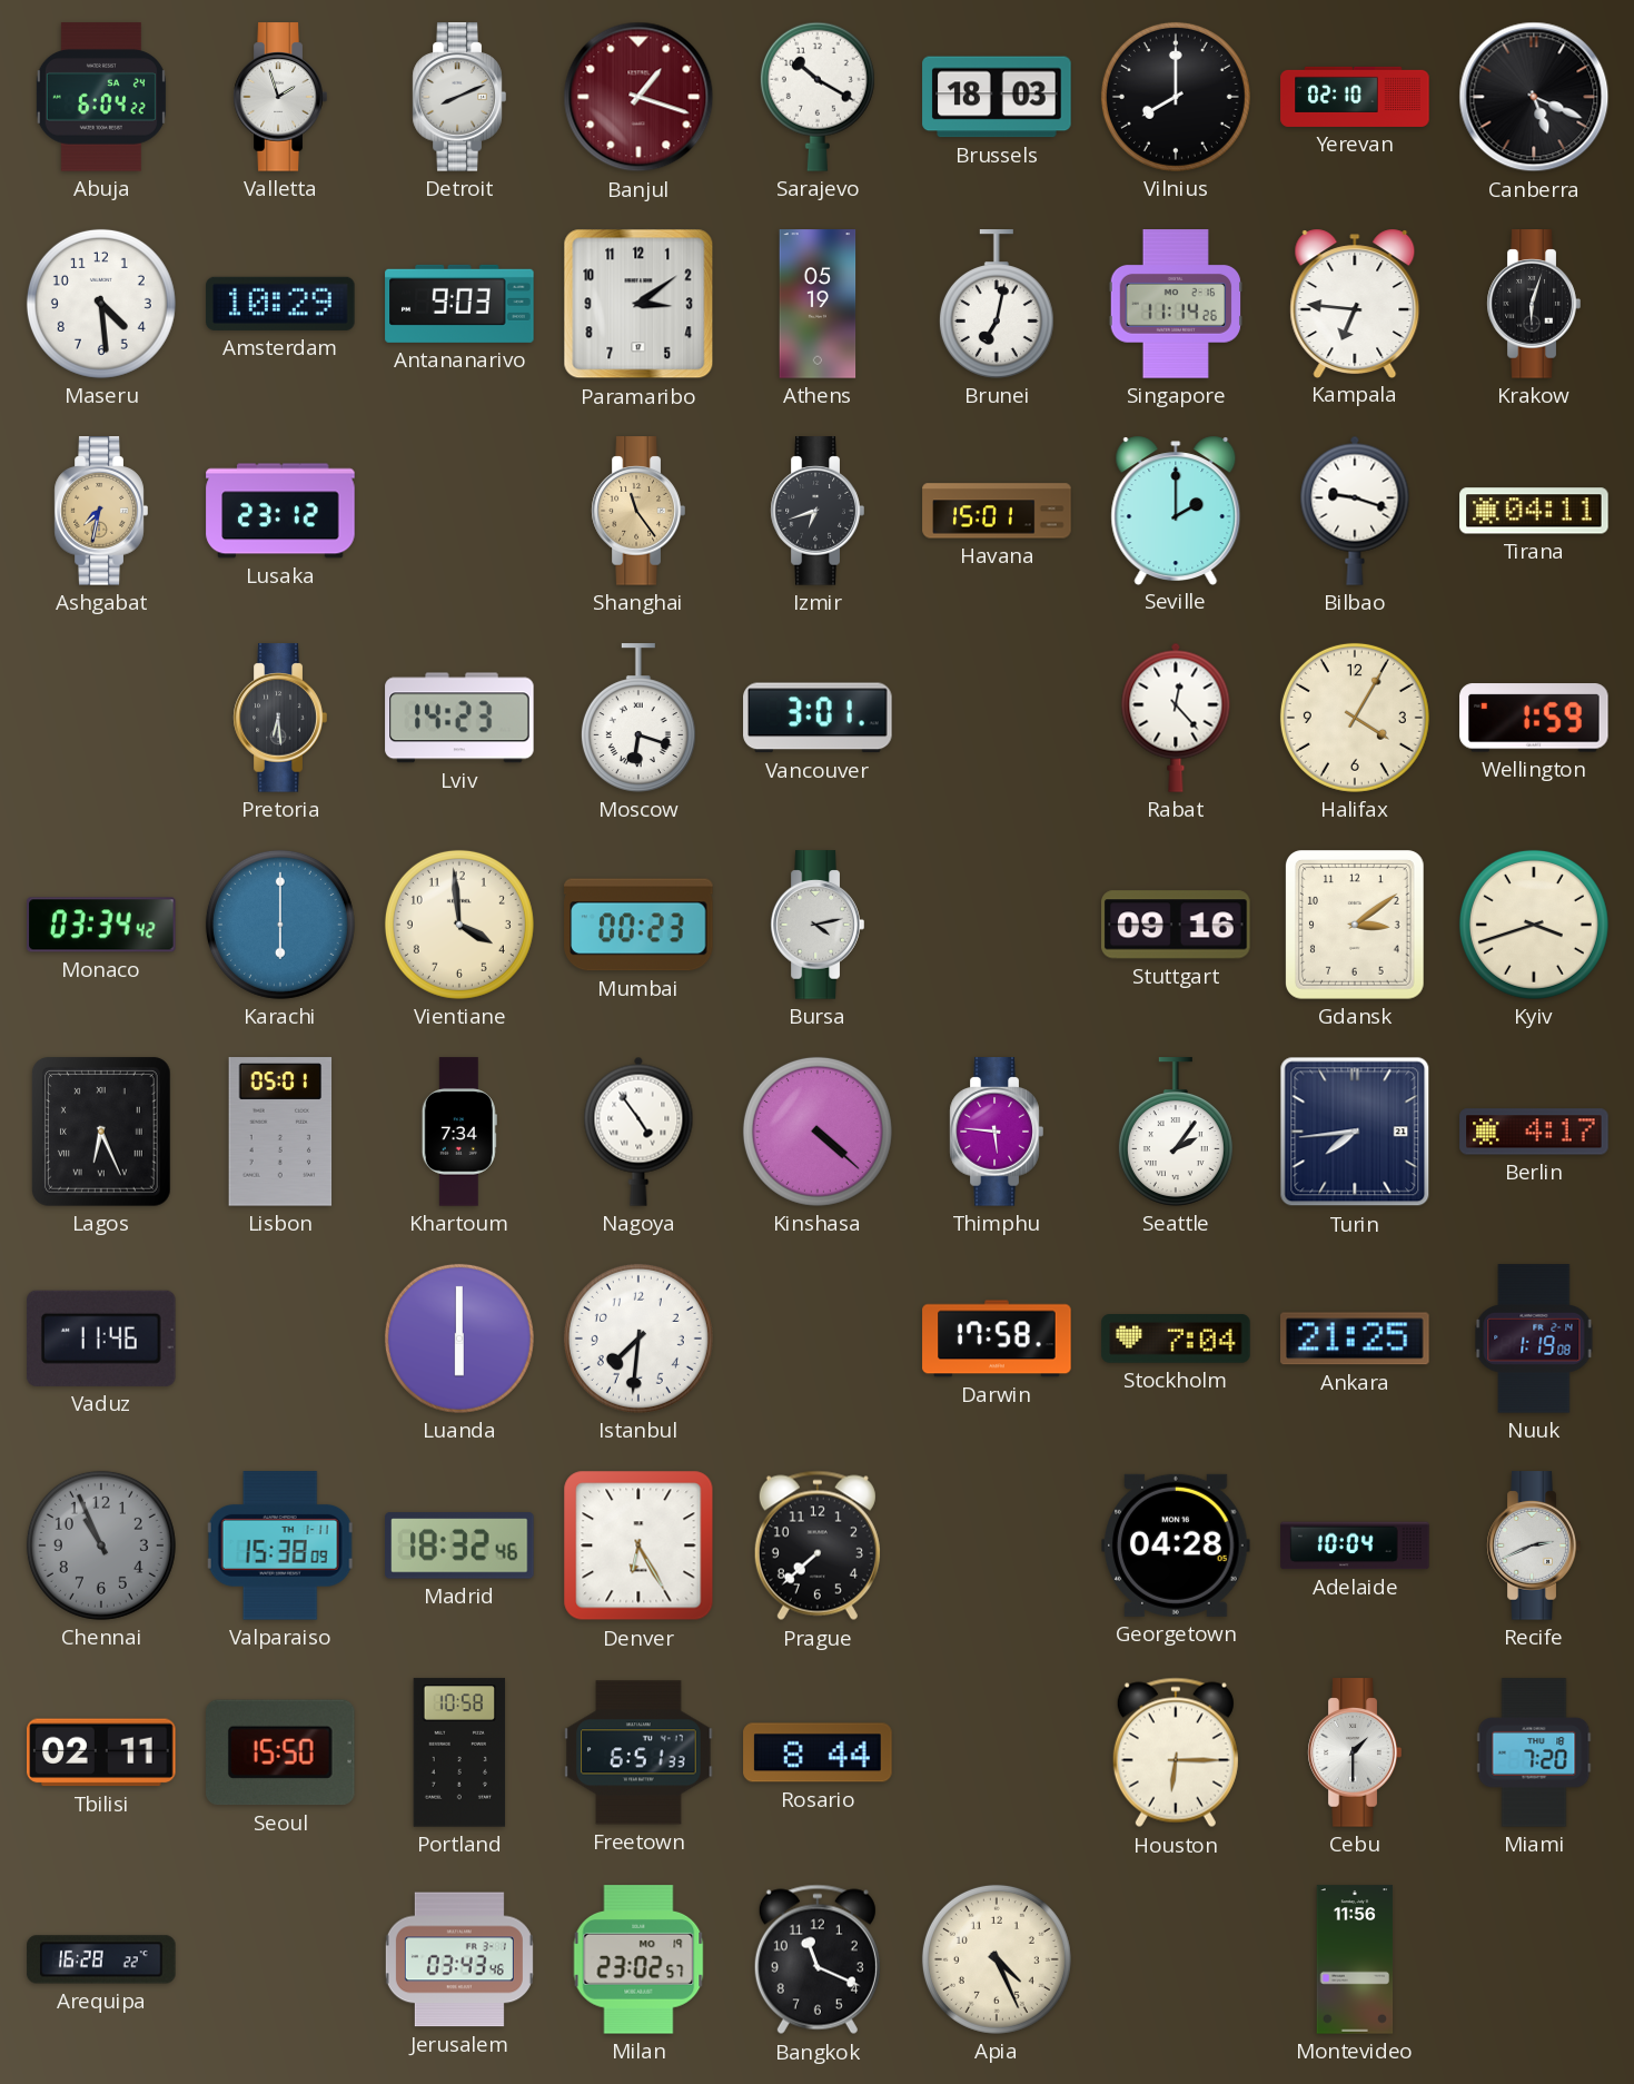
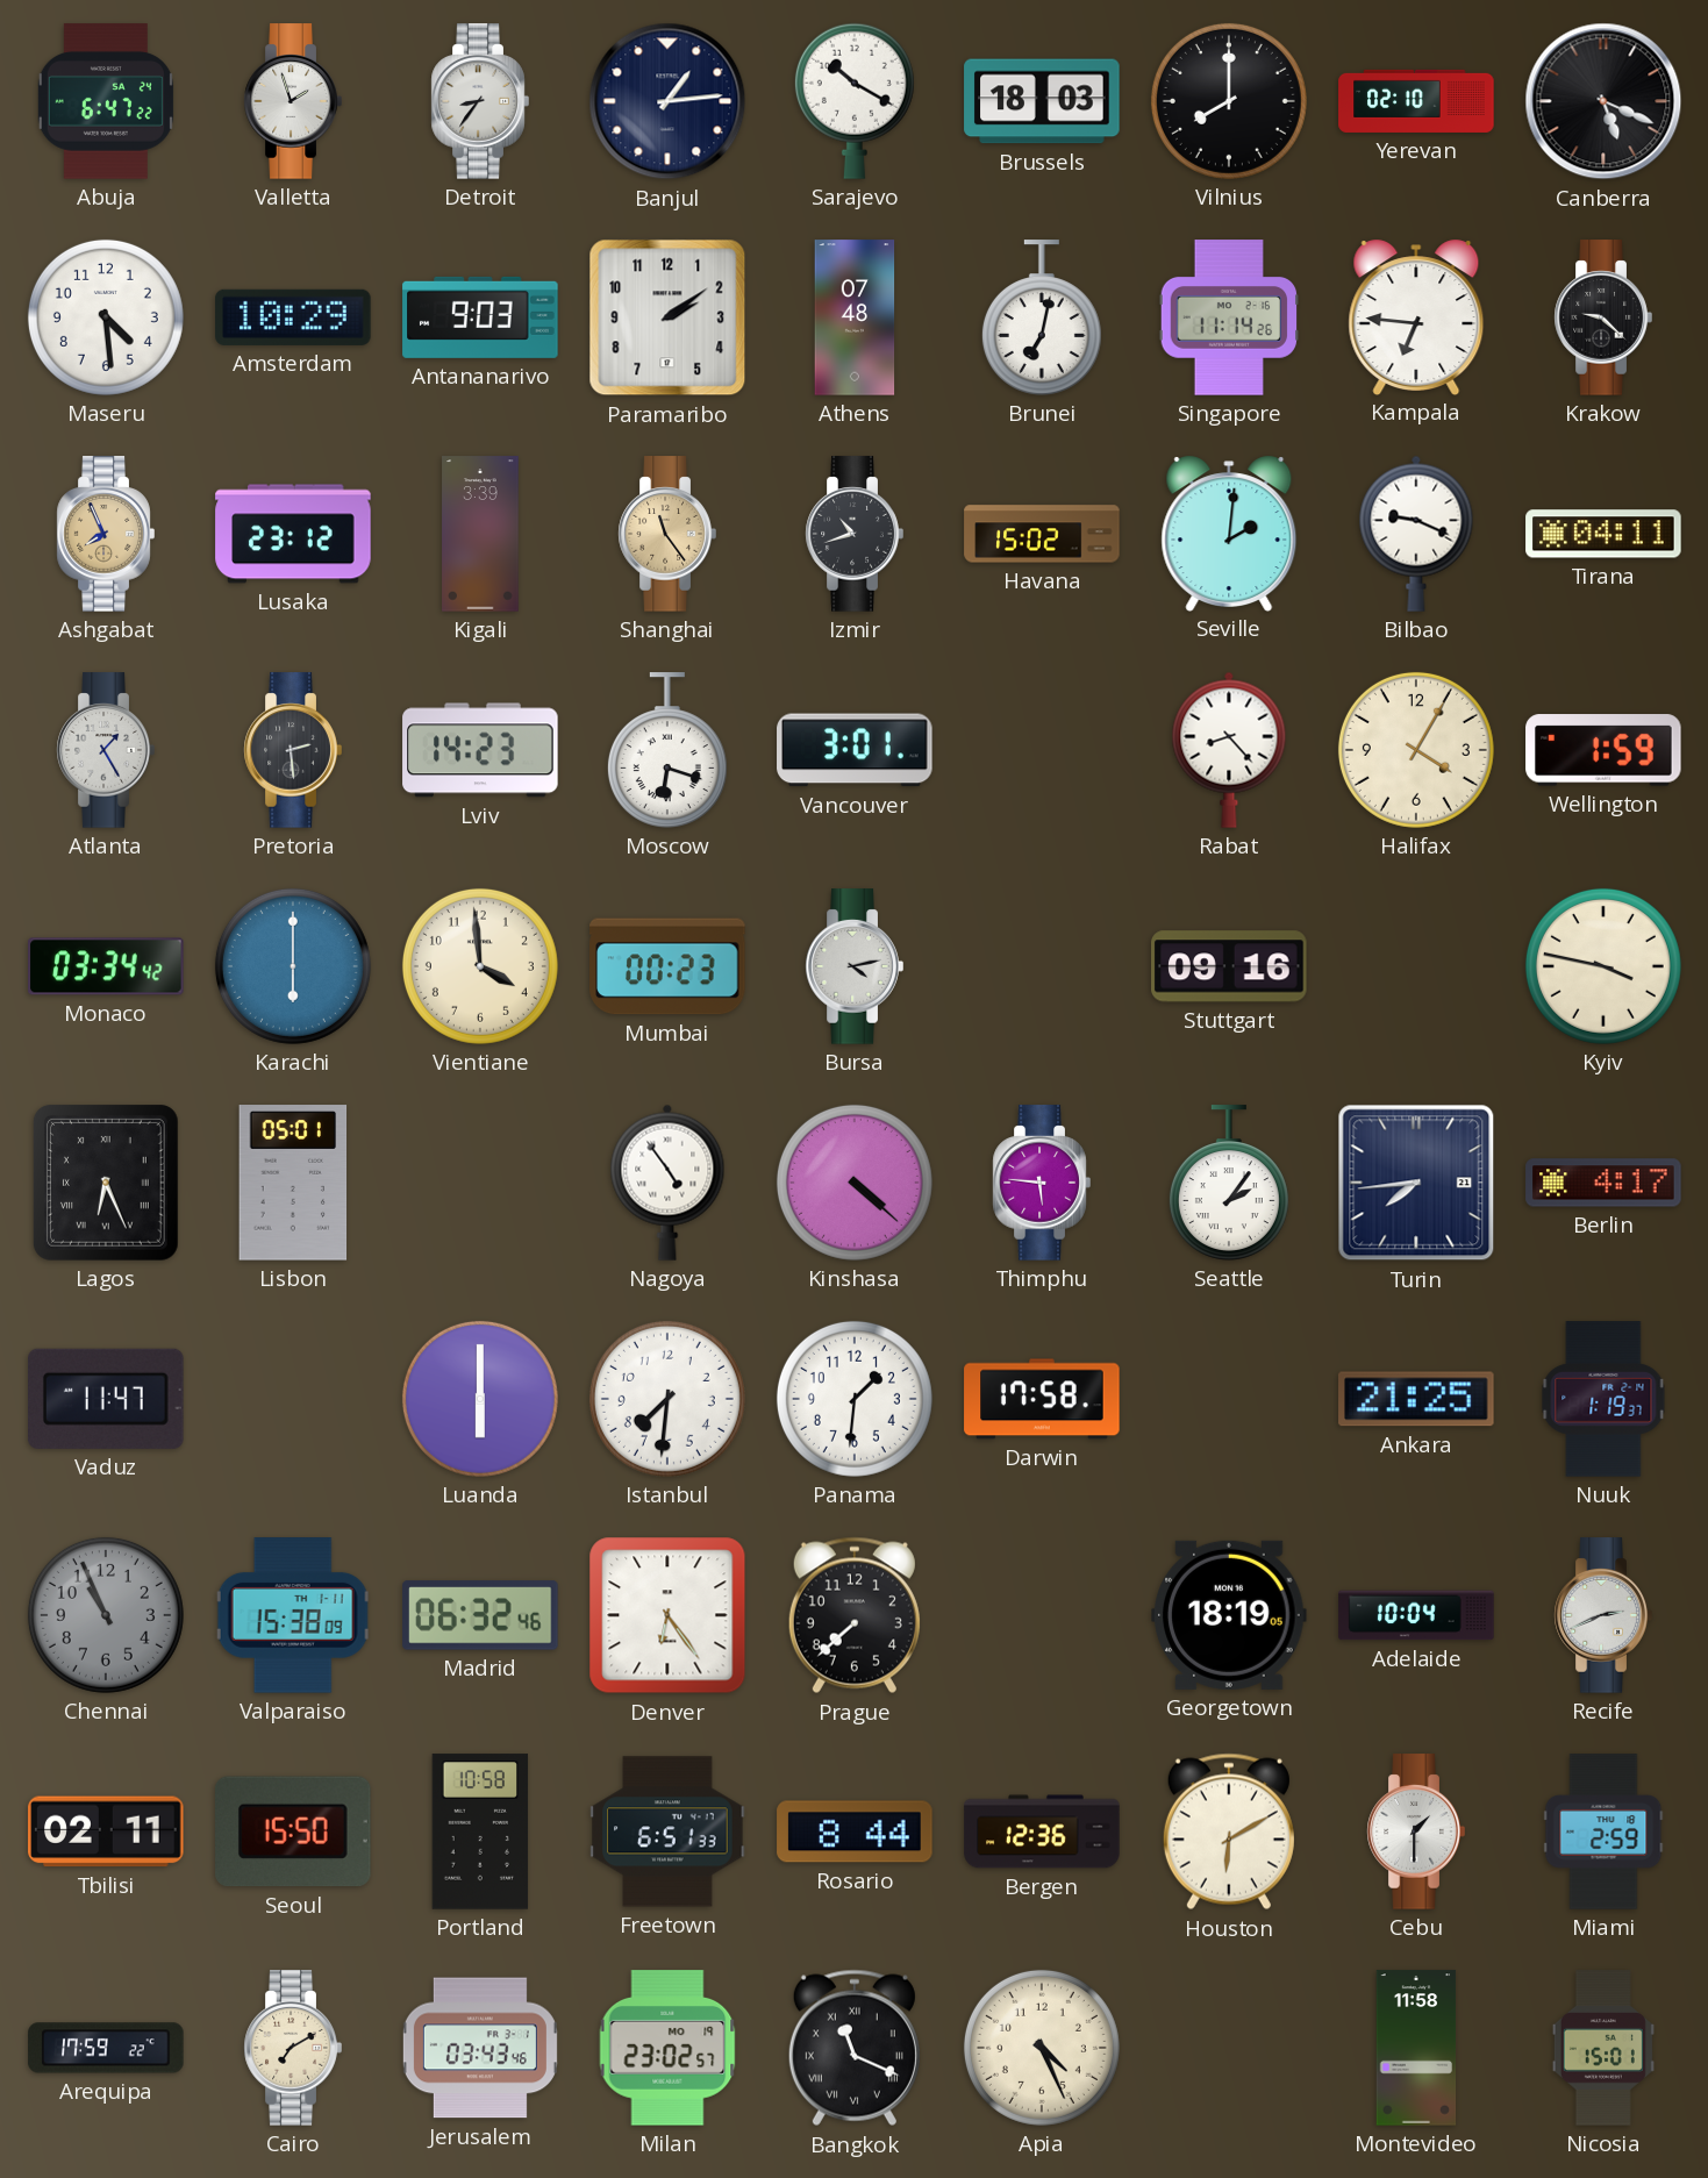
Abuja: 6:04 -> 6:47
Detroit: 8:11 -> 8:36
Banjul: 1:18 -> 1:14
Banjul dial: burgundy -> navy
Paramaribo: 3:09 -> 2:09
Athens: 05:19 -> 07:48
Krakow: 6:03 -> 9:22
Ashgabat: 7:32 -> 7:56
Kigali: none -> 3:39
Izmir: 6:42 -> 10:42
Havana: 15:01 -> 15:02
Seville: 2:00 -> 2:01
Bilbao: 9:18 -> 9:19
Atlanta: none -> 1:25
Pretoria: 6:29 -> 2:29
Rabat: 12:23 -> 8:23
Gdansk: 3:09 -> none
Kyiv: 3:42 -> 3:47
Khartoum: 7:34 -> none
Vaduz: 11:46 -> 11:47
Panama: none -> 1:31
Stockholm: 7:04 -> none
Nuuk: 1:19:08 -> 1:19:37
Madrid: 18:32 -> 06:32
Denver: 6:25 -> 6:24
Georgetown: 04:28 -> 18:19
Bergen: none -> 12:36
Houston: 6:15 -> 6:10
Miami: 7:20 -> 2:59
Arequipa: 16:28 -> 17:59
Cairo: none -> 7:10
Bangkok numerals: Arabic -> Roman
Montevideo: 11:56 -> 11:58
Nicosia: none -> 15:01
